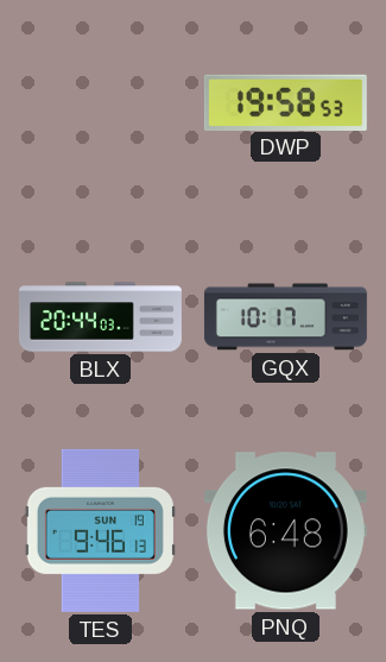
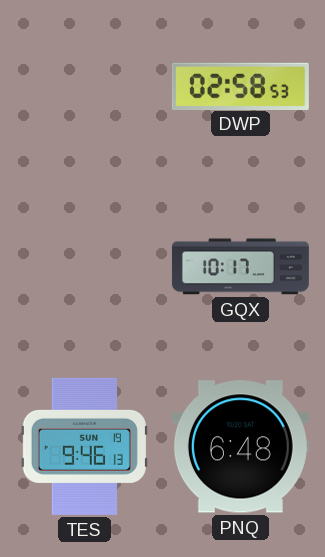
DWP: 19:58 -> 02:58
BLX: 20:44 -> none
